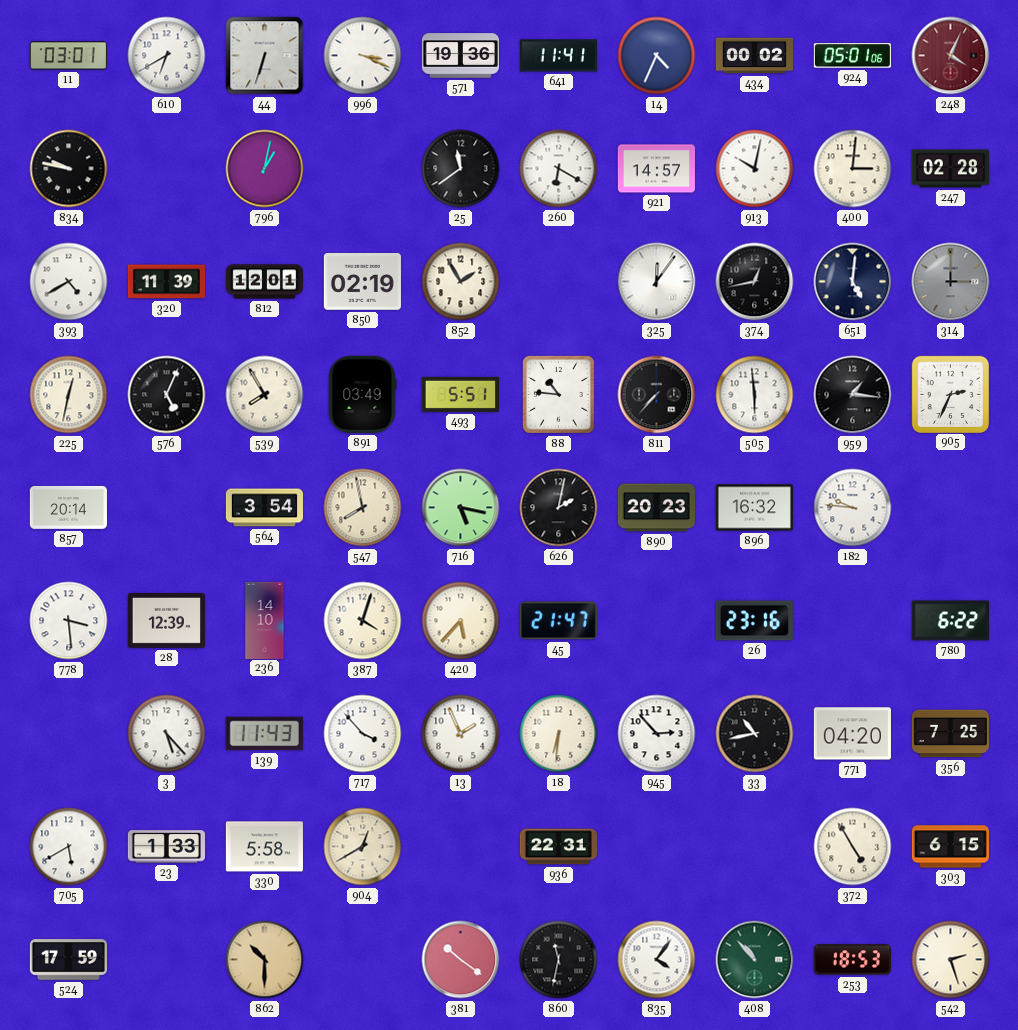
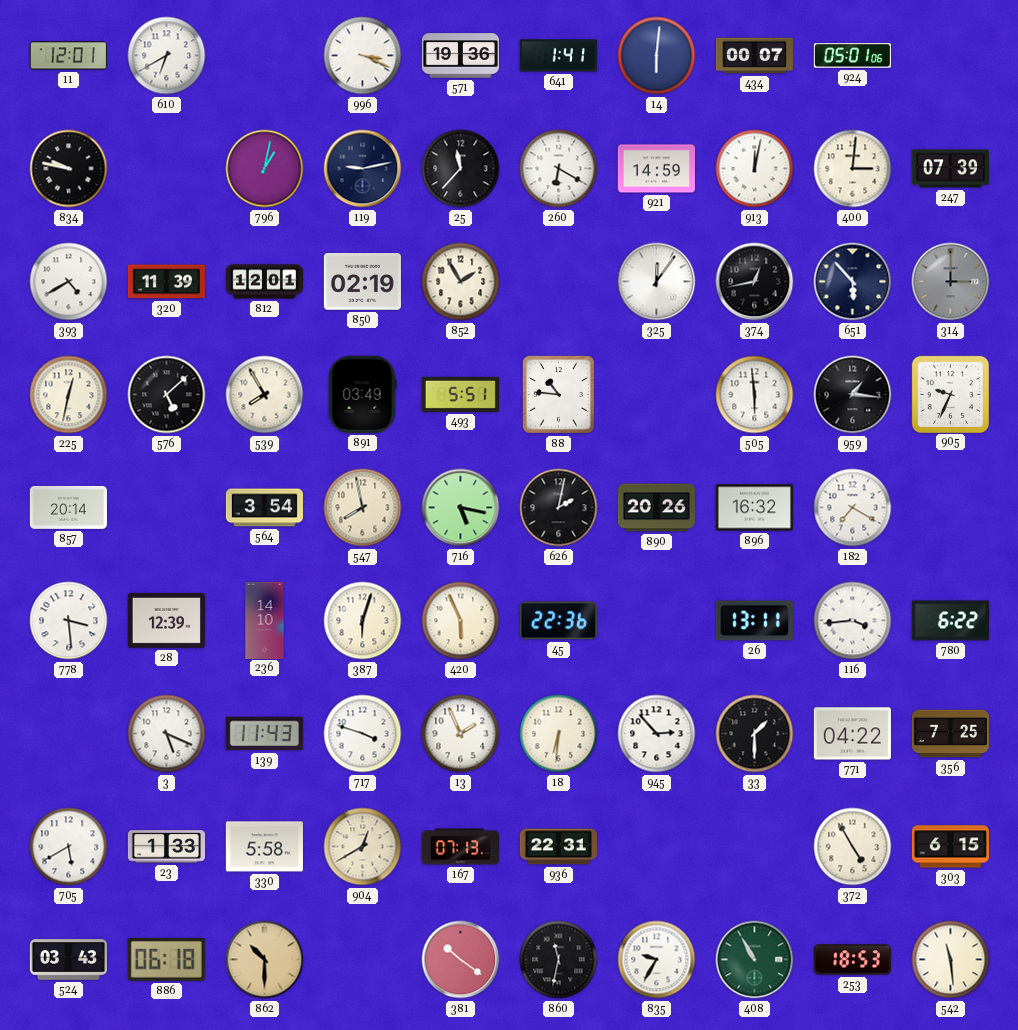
11: 03:01 -> 12:01
44: 6:33 -> none
641: 11:41 -> 1:41
14: 4:34 -> 6:01
434: 00:02 -> 00:07
248: 4:04 -> none
119: none -> 9:13
25: 11:39 -> 11:37
921: 14:57 -> 14:59
913: 10:02 -> 12:02
247: 02:28 -> 07:39
651: 5:01 -> 5:53
576: 5:04 -> 5:08
811: 7:37 -> none
905: 2:34 -> 9:34
890: 20:23 -> 20:26
182: 9:46 -> 7:20
387: 4:03 -> 6:03
420: 5:37 -> 5:56
45: 21:47 -> 22:36
26: 23:16 -> 13:11
116: none -> 3:44
3: 5:23 -> 5:19
717: 3:53 -> 3:48
33: 10:43 -> 1:30
771: 04:20 -> 04:22
167: none -> 07:13
524: 17:59 -> 03:43
886: none -> 06:18
835: 4:06 -> 9:35
408: 10:53 -> 10:55
542: 2:27 -> 11:29
